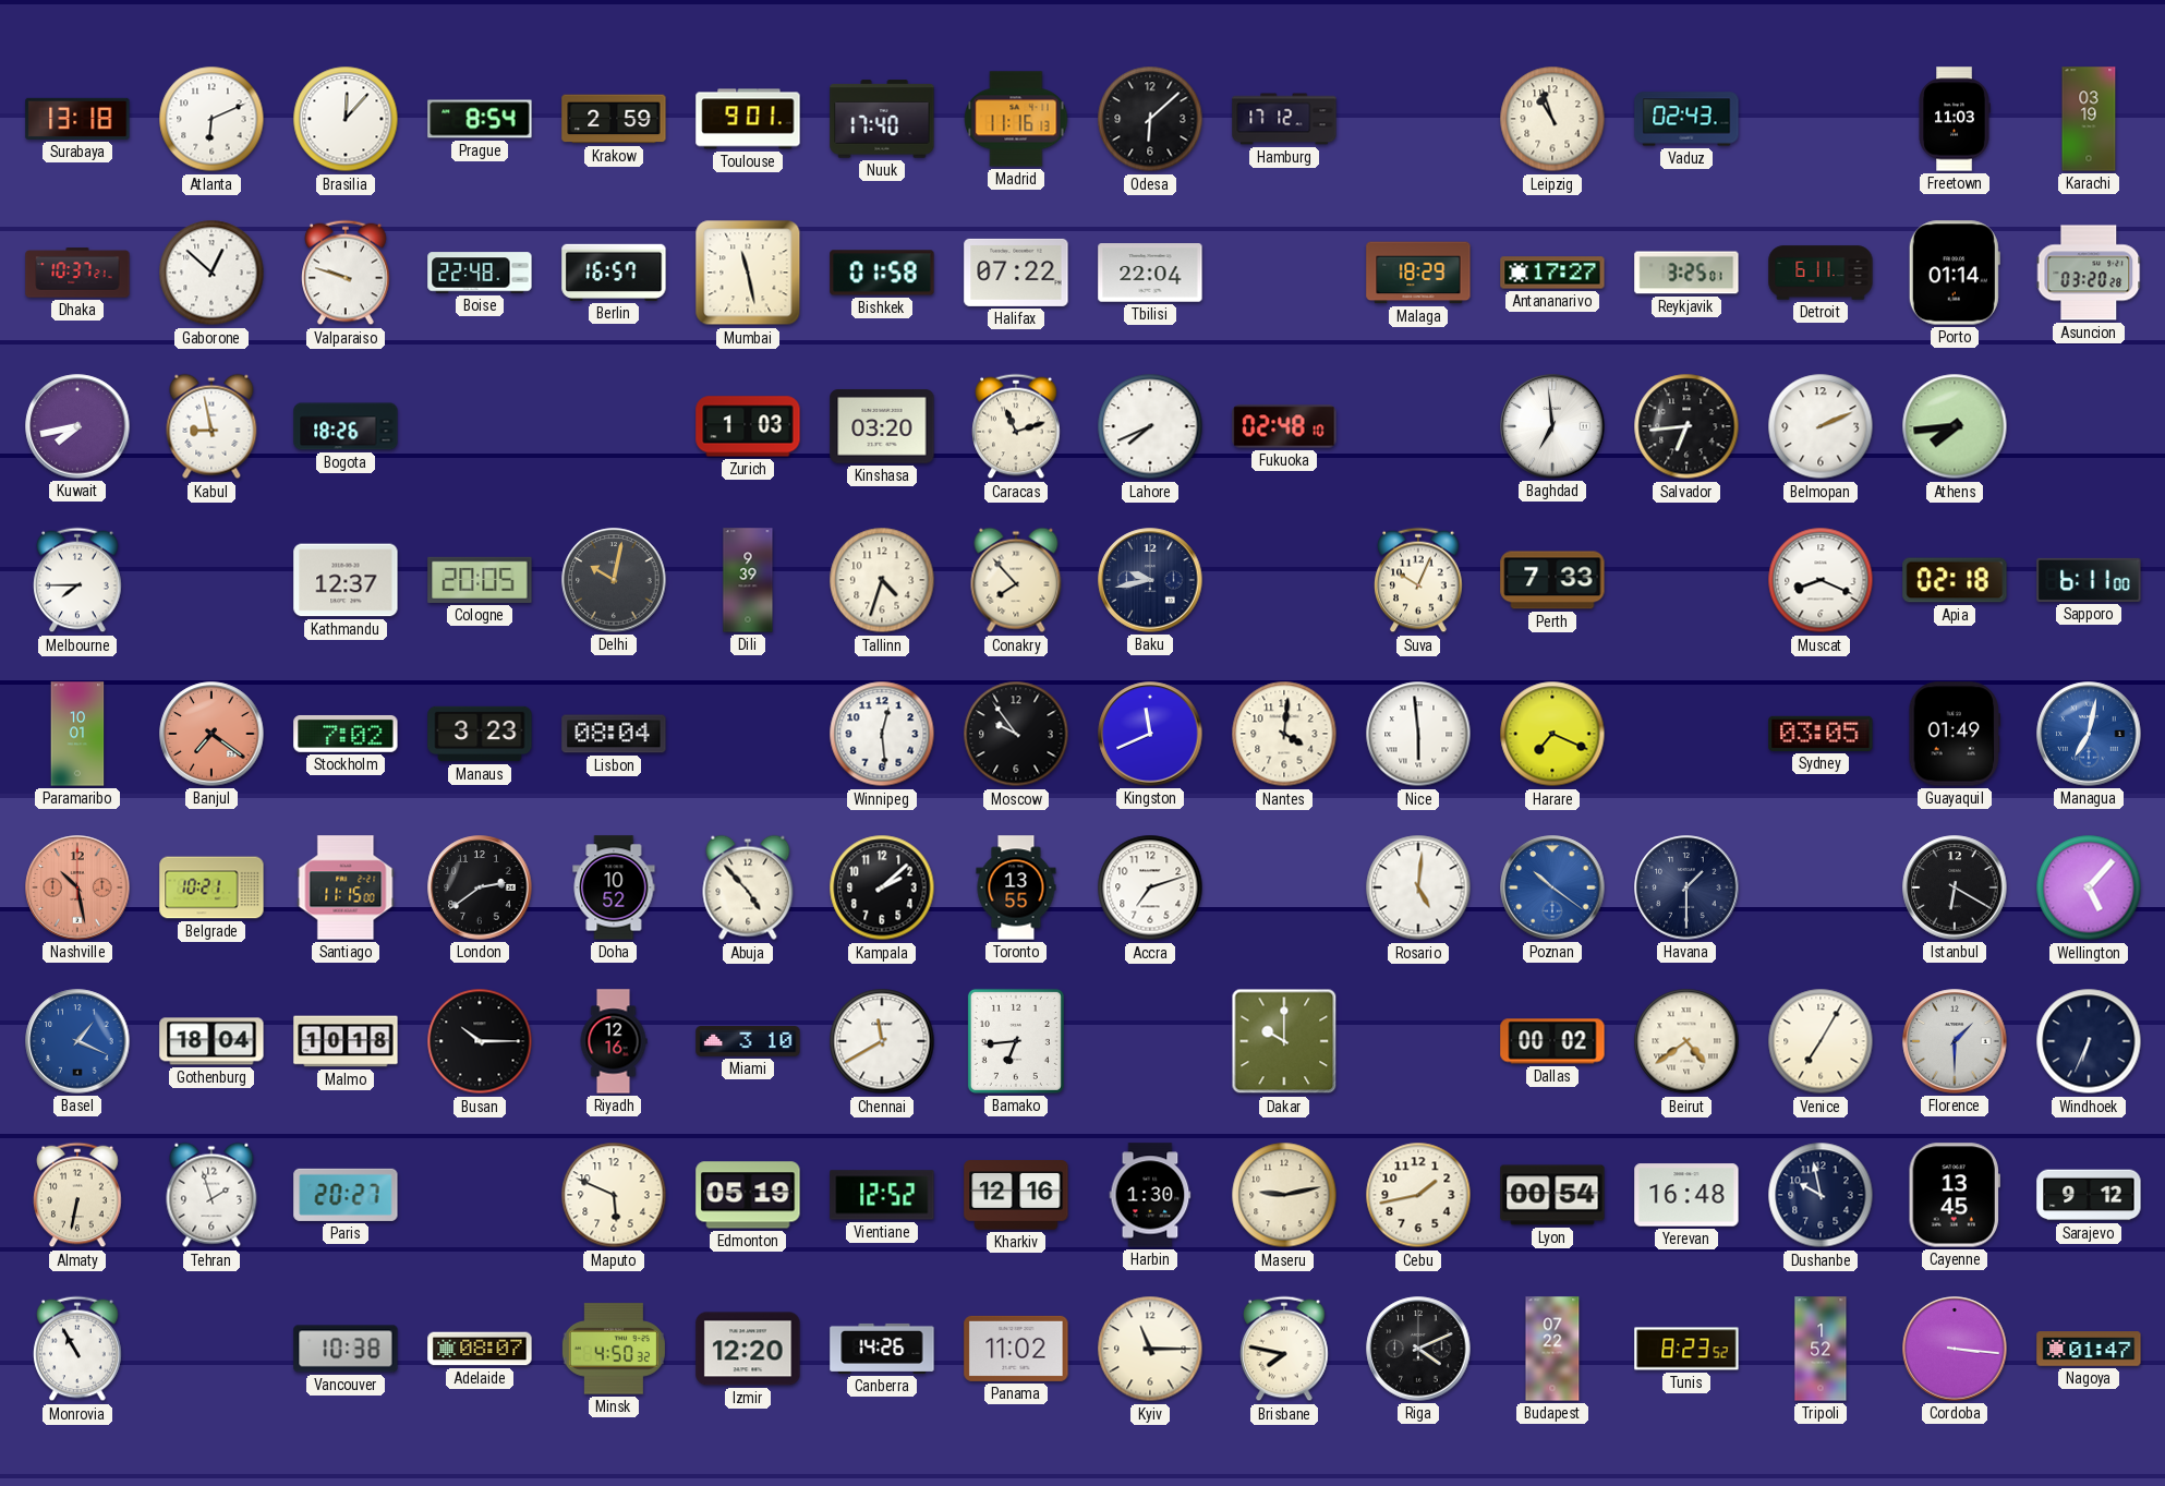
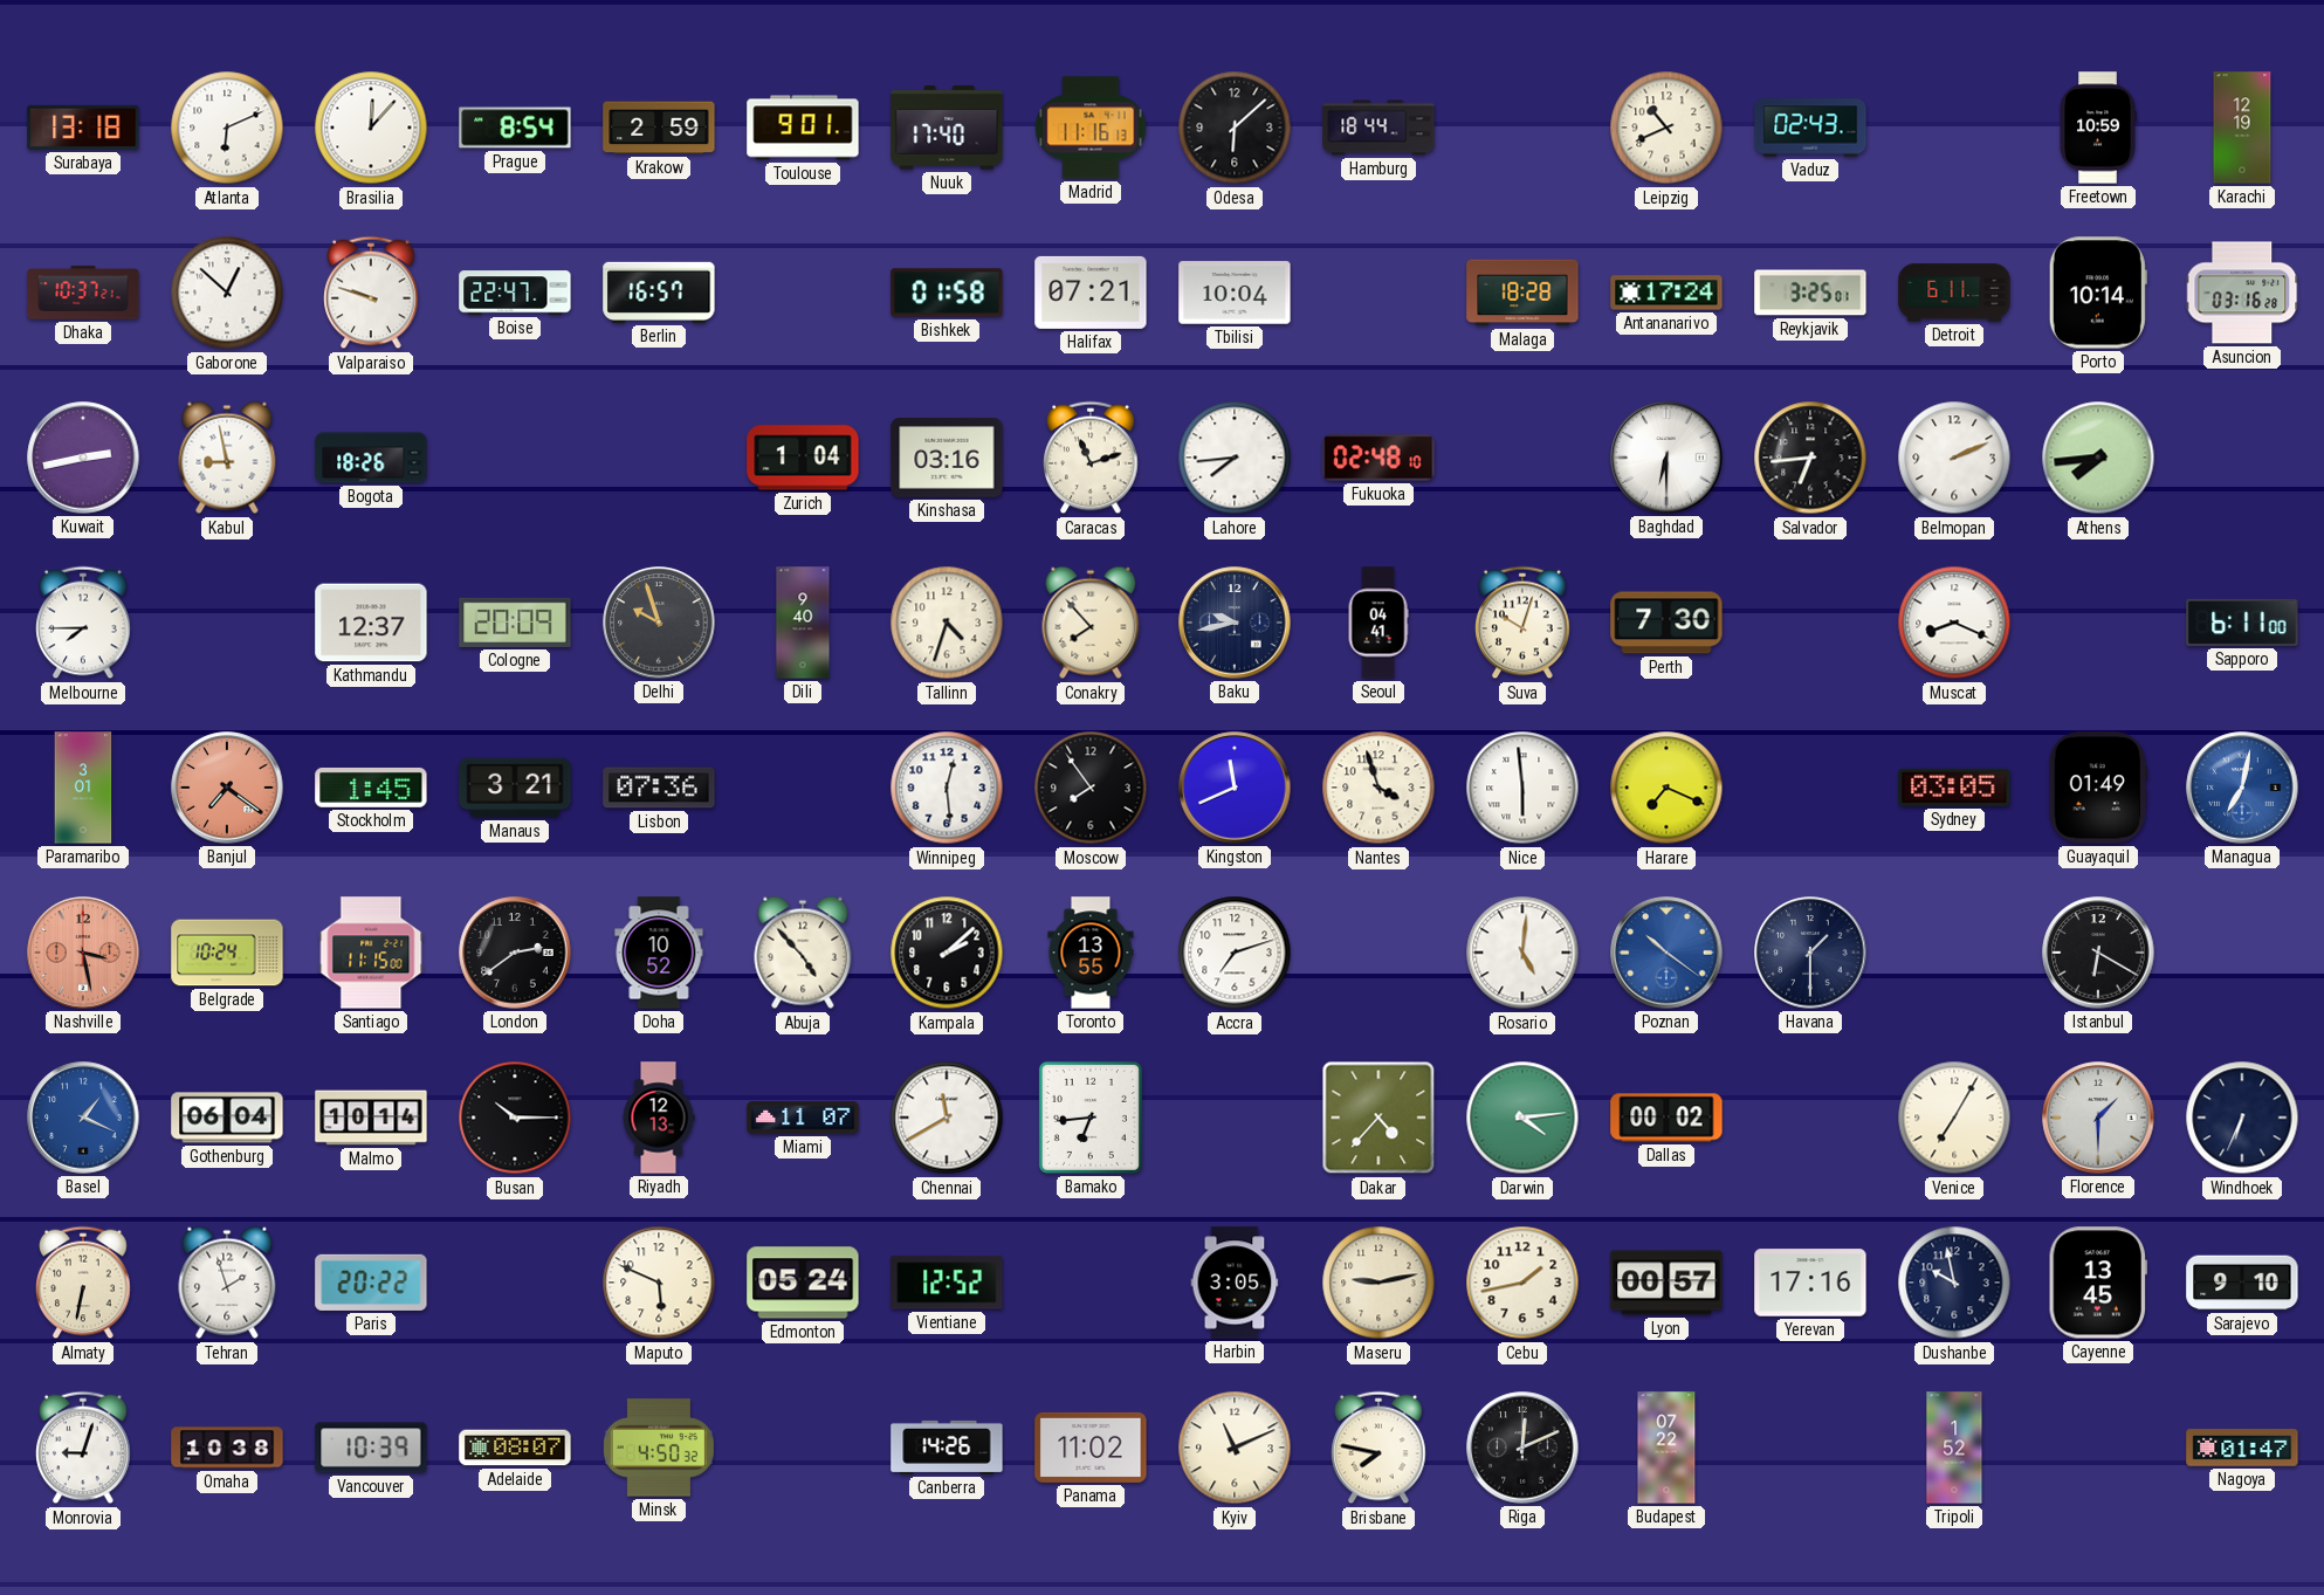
Hamburg: 17:12 -> 18:44
Leipzig: 10:57 -> 10:41
Freetown: 11:03 -> 10:59
Karachi: 03:19 -> 12:19
Boise: 22:48 -> 22:47
Mumbai: 11:28 -> none
Halifax: 07:22 -> 07:21
Tbilisi: 22:04 -> 10:04
Malaga: 18:29 -> 18:28
Antananarivo: 17:27 -> 17:24
Porto: 01:14 -> 10:14
Asuncion: 03:20 -> 03:16
Kuwait: 7:43 -> 2:43
Zurich: 1:03 -> 1:04
Kinshasa: 03:20 -> 03:16
Lahore: 7:41 -> 7:44
Baghdad: 6:59 -> 6:30
Cologne: 20:05 -> 20:09
Delhi: 10:02 -> 9:57
Dili: 9:39 -> 9:40
Seoul: none -> 04:41
Suva: 10:04 -> 10:03
Perth: 7:33 -> 7:30
Apia: 02:18 -> none
Paramaribo: 10:01 -> 3:01
Stockholm: 7:02 -> 1:45
Manaus: 3:23 -> 3:21
Lisbon: 08:04 -> 07:36
Moscow: 9:54 -> 7:54
Nantes: 4:01 -> 3:57
Nashville: 10:28 -> 3:28
Belgrade: 10:21 -> 10:24
Wellington: 5:07 -> none
Gothenburg: 18:04 -> 06:04
Malmo: 10:18 -> 10:14
Riyadh: 12:16 -> 12:13
Miami: 3:10 -> 11:07
Dakar: 10:00 -> 4:37
Darwin: none -> 4:14
Beirut: 4:39 -> none
Paris: 20:27 -> 20:22
Edmonton: 05:19 -> 05:24
Kharkiv: 12:16 -> none
Harbin: 1:30 -> 3:05
Lyon: 00:54 -> 00:57
Yerevan: 16:48 -> 17:16
Sarajevo: 9:12 -> 9:10
Monrovia: 10:55 -> 9:03
Omaha: none -> 10:38
Vancouver: 10:38 -> 10:39
Izmir: 12:20 -> none
Kyiv: 11:15 -> 11:11
Riga: 4:11 -> 12:11
Tunis: 8:23 -> none
Cordoba: 3:16 -> none
